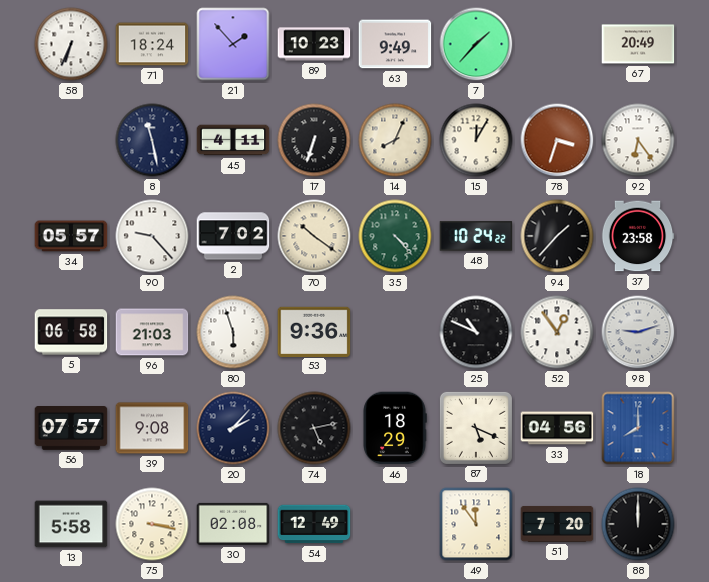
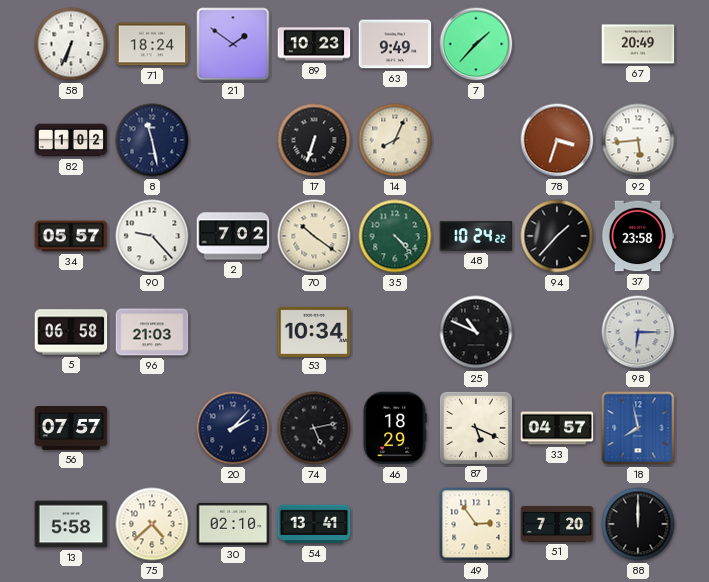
21: 1:53 -> 1:51
82: none -> 1:02
45: 4:11 -> none
15: 12:05 -> none
92: 6:24 -> 5:44
80: 5:57 -> none
53: 9:36 -> 10:34
52: 12:54 -> none
98: 9:12 -> 6:15
39: 9:08 -> none
33: 04:56 -> 04:57
18: 8:00 -> 7:58
75: 3:17 -> 4:38
30: 02:08 -> 02:10
54: 12:49 -> 13:41
49: 11:54 -> 2:54
